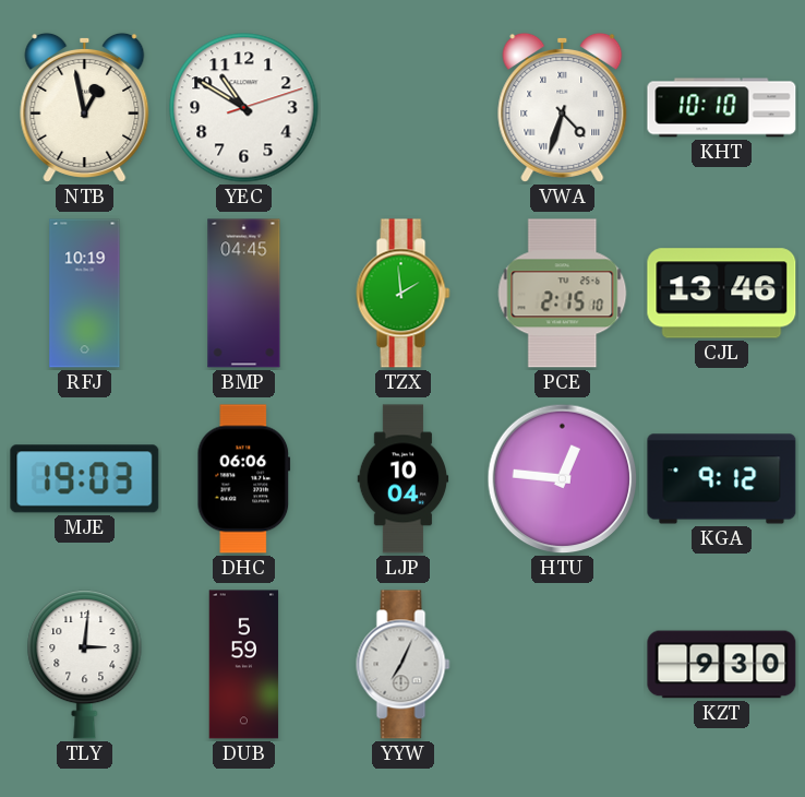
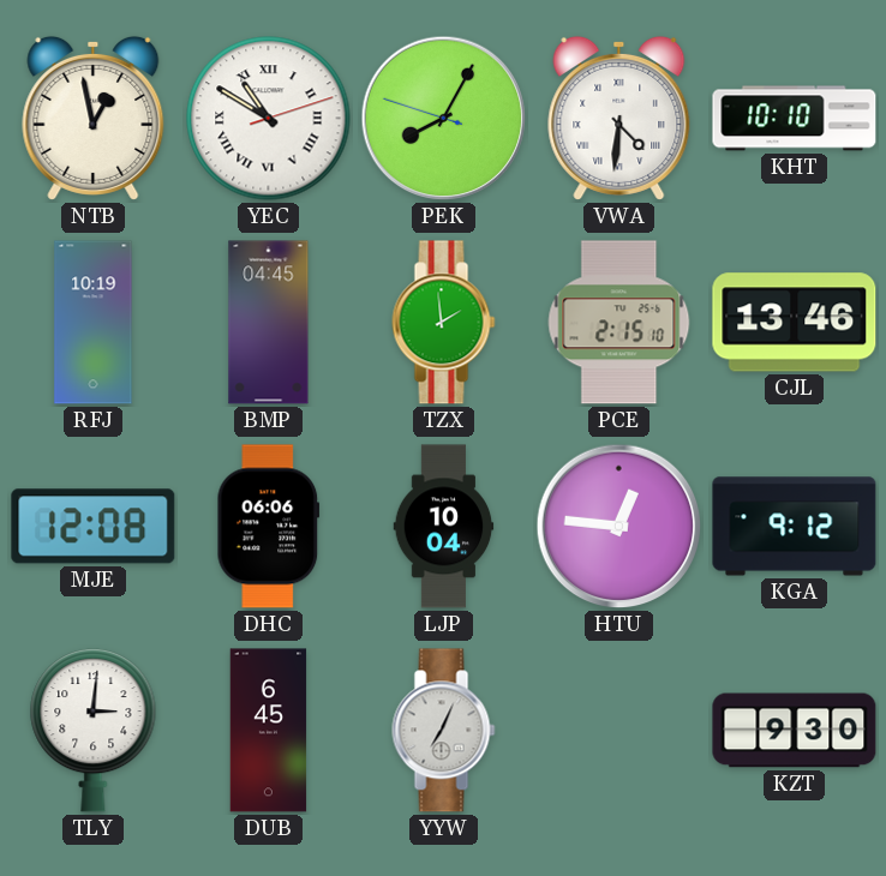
YEC numerals: Arabic -> Roman
PEK: none -> 8:04
VWA: 4:33 -> 4:31
MJE: 19:03 -> 12:08
DUB: 5:59 -> 6:45
